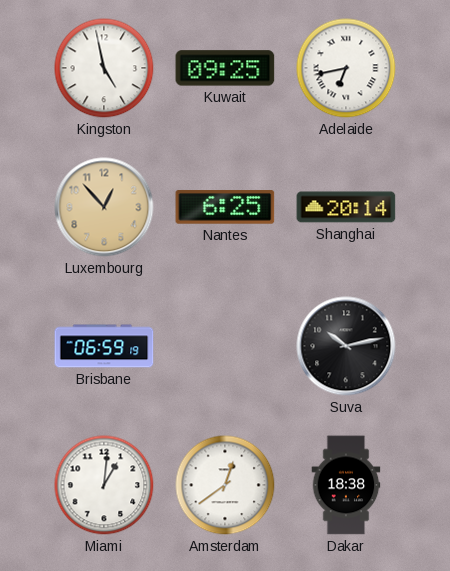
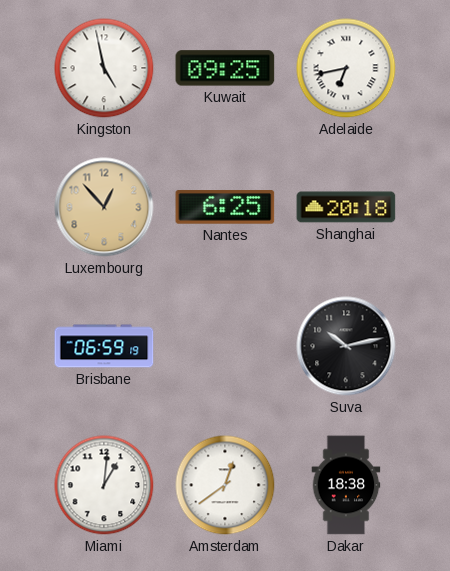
Shanghai: 20:14 -> 20:18
